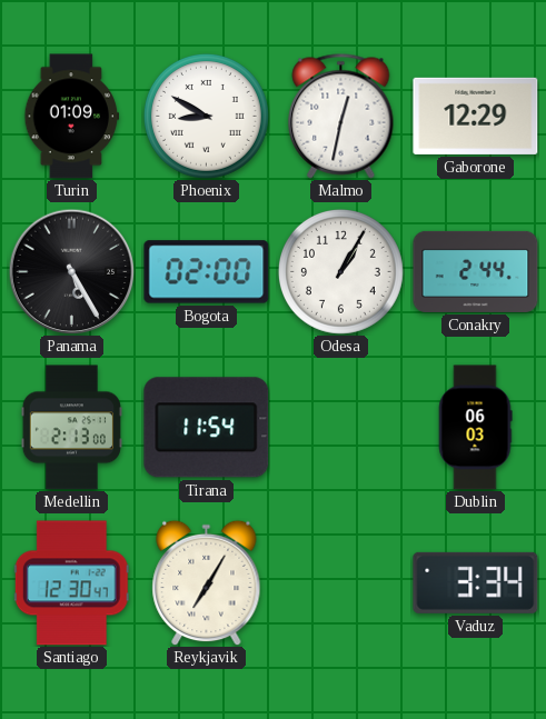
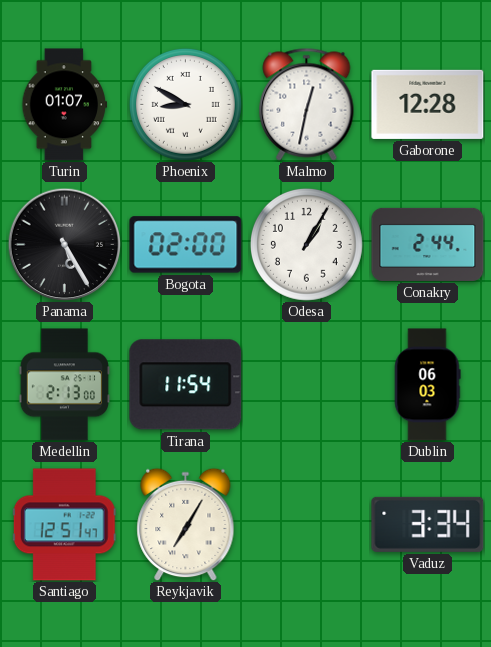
Turin: 01:09 -> 01:07
Gaborone: 12:29 -> 12:28
Santiago: 12:30 -> 12:51
